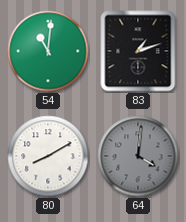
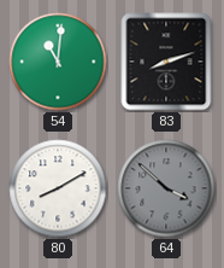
83: 1:12 -> 8:12
64: 4:01 -> 3:52
